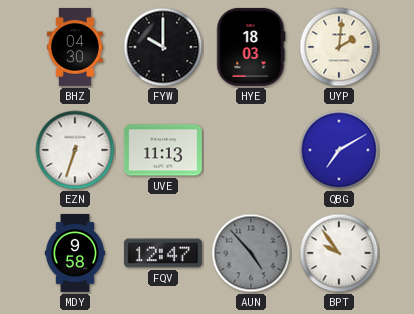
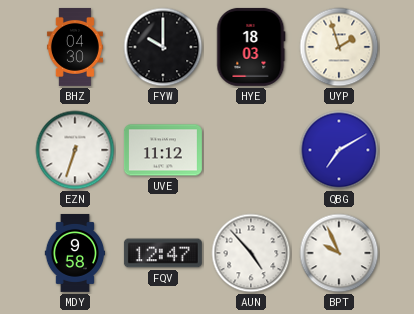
UYP: 2:01 -> 1:57
UVE: 11:13 -> 11:12
AUN dial: grey -> white
BPT: 9:54 -> 9:56
